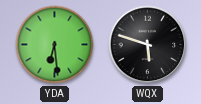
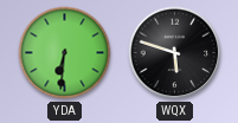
YDA: 6:29 -> 6:31
